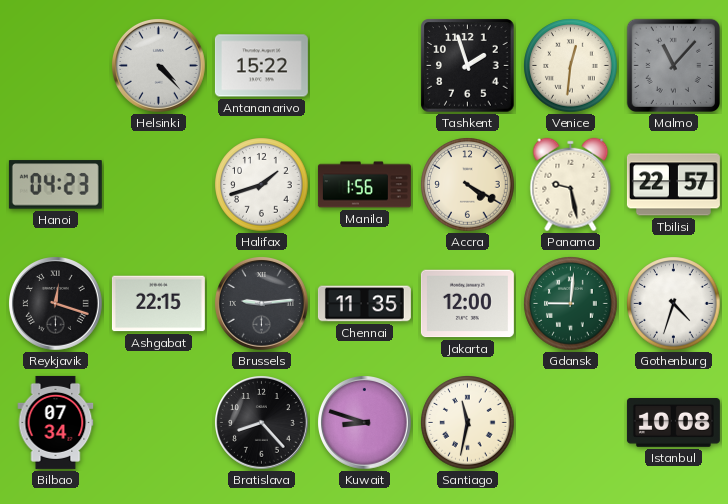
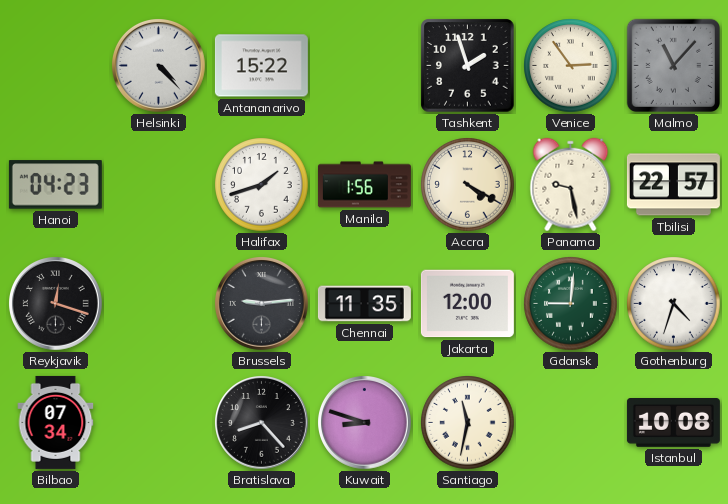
Venice: 12:31 -> 2:54
Ashgabat: 22:15 -> none
